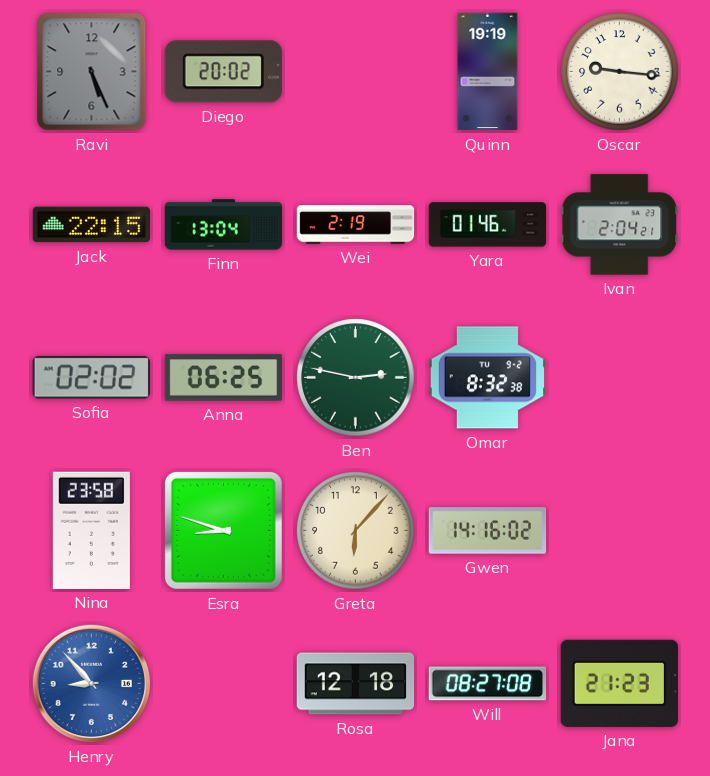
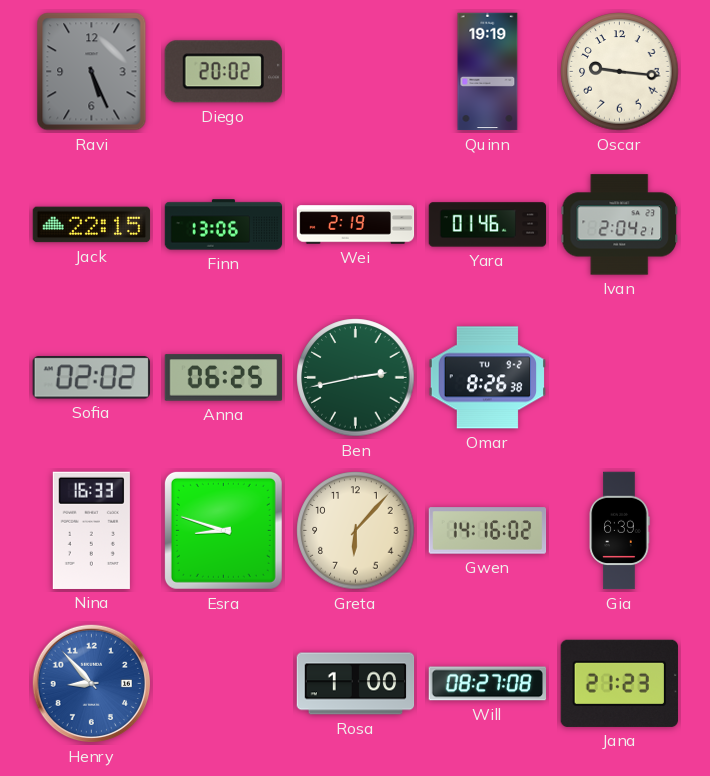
Finn: 13:04 -> 13:06
Ben: 2:47 -> 2:43
Omar: 8:32 -> 8:26
Nina: 23:58 -> 16:33
Gia: none -> 6:39
Rosa: 12:18 -> 1:00
